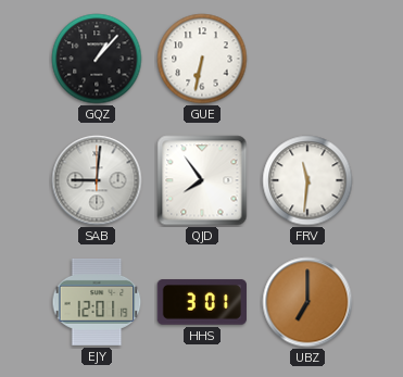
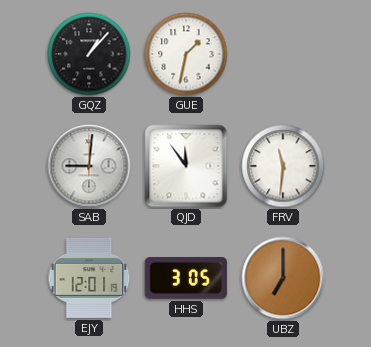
GUE: 6:32 -> 1:32
QJD: 7:54 -> 11:54
HHS: 3:01 -> 3:05
